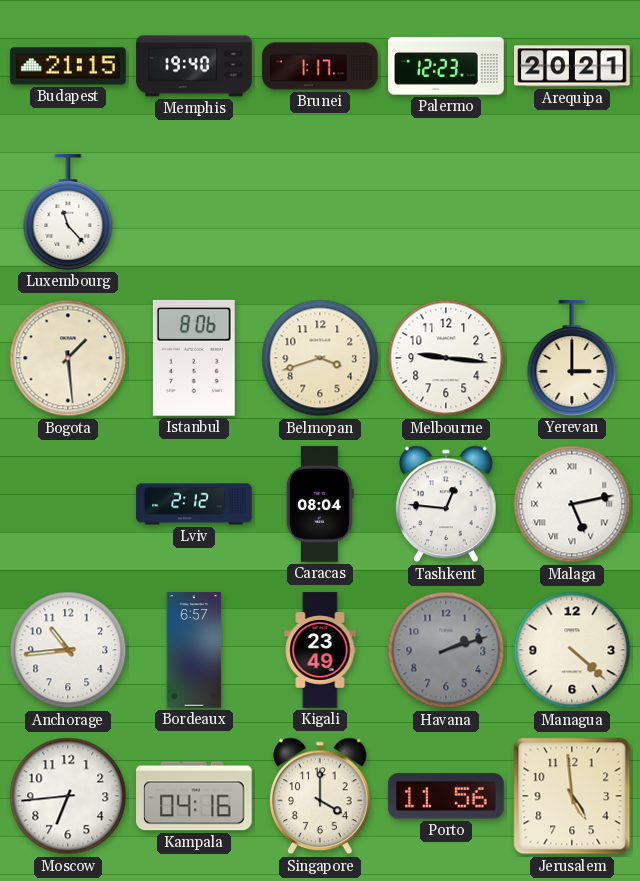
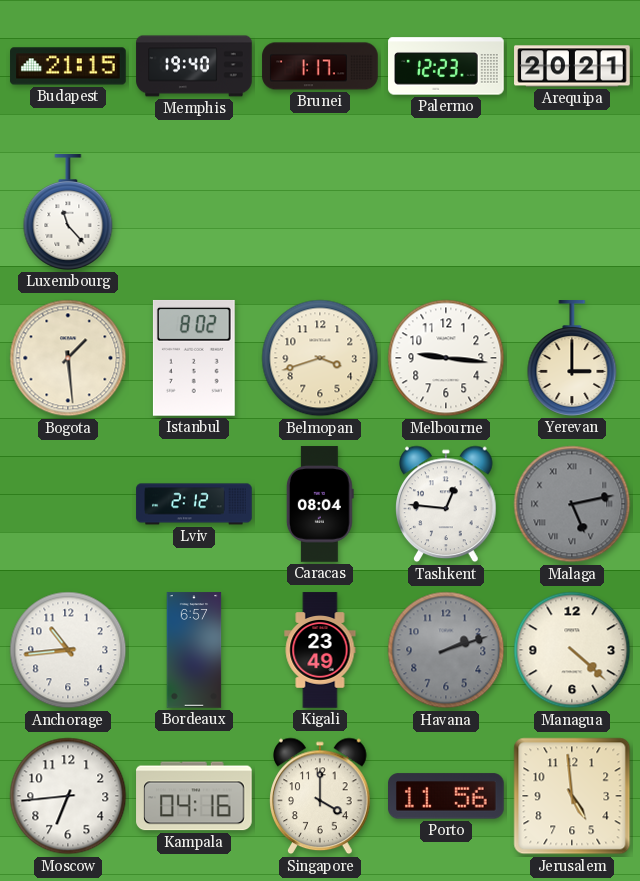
Istanbul: 8:06 -> 8:02
Malaga dial: white -> grey
